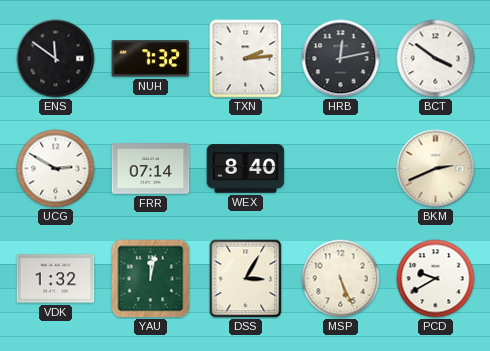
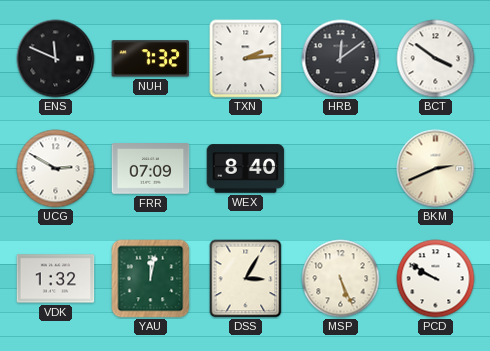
ENS: 11:51 -> 11:49
HRB: 12:13 -> 12:09
FRR: 07:14 -> 07:09
PCD: 9:40 -> 9:50
